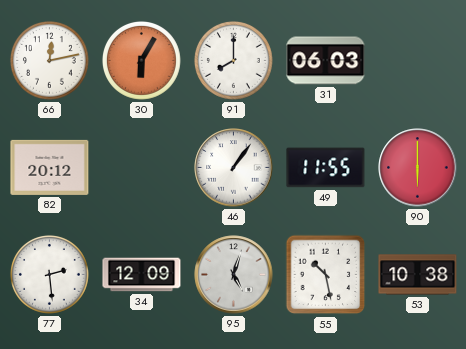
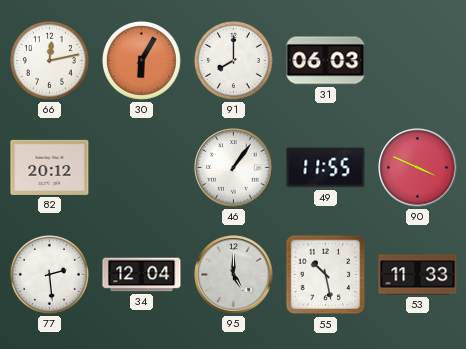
90: 6:00 -> 3:49
34: 12:09 -> 12:04
95: 5:03 -> 5:00
53: 10:38 -> 11:33
